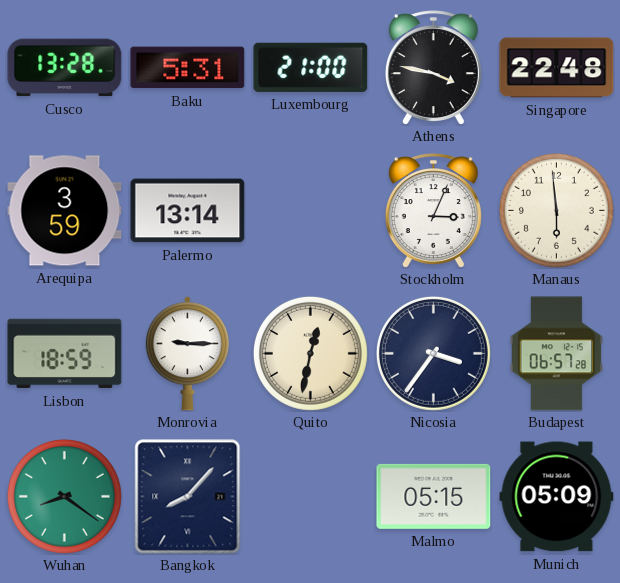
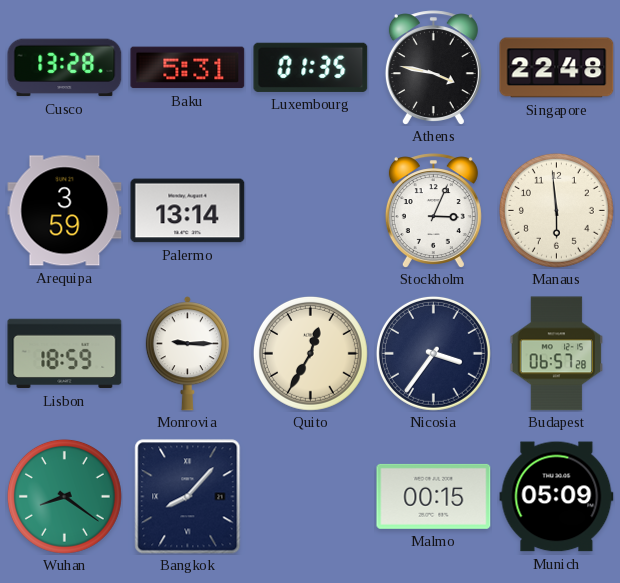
Luxembourg: 21:00 -> 01:35
Quito: 12:32 -> 12:35
Malmo: 05:15 -> 00:15
